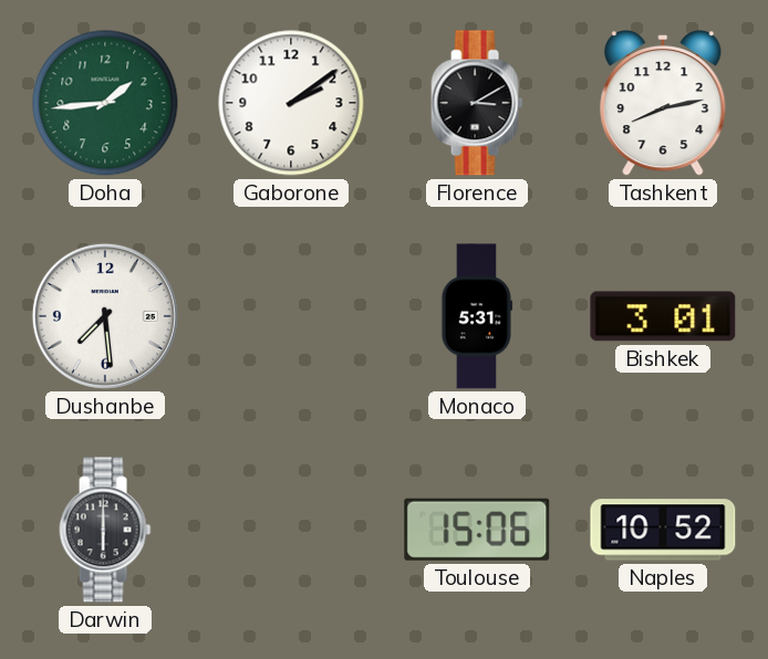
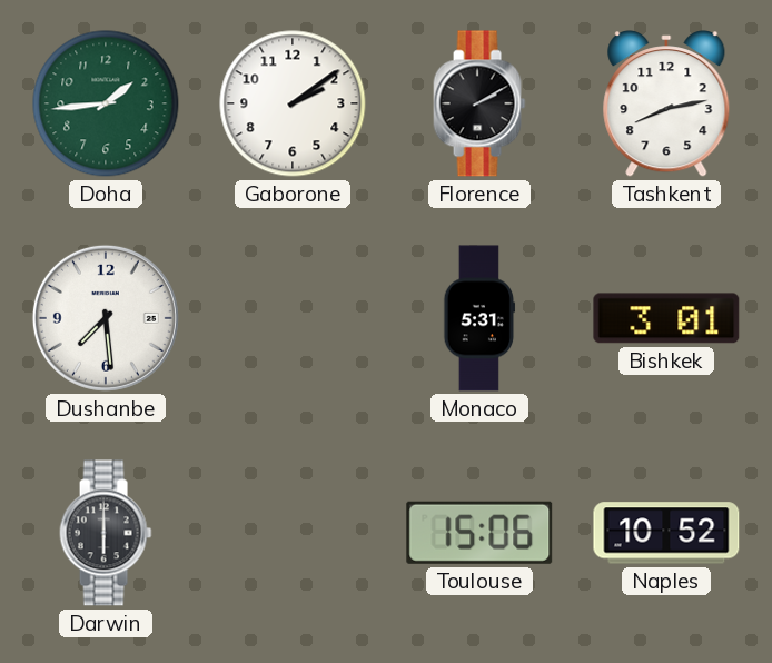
Florence: 3:10 -> 2:10
